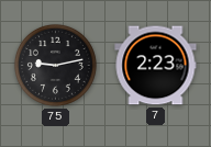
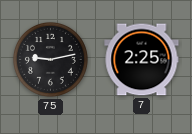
7: 2:23 -> 2:25
